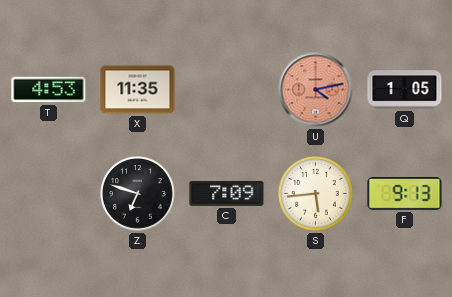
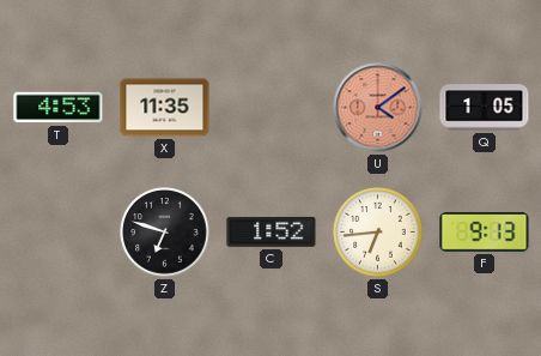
U: 4:13 -> 4:09
C: 7:09 -> 1:52
S: 5:44 -> 6:44
